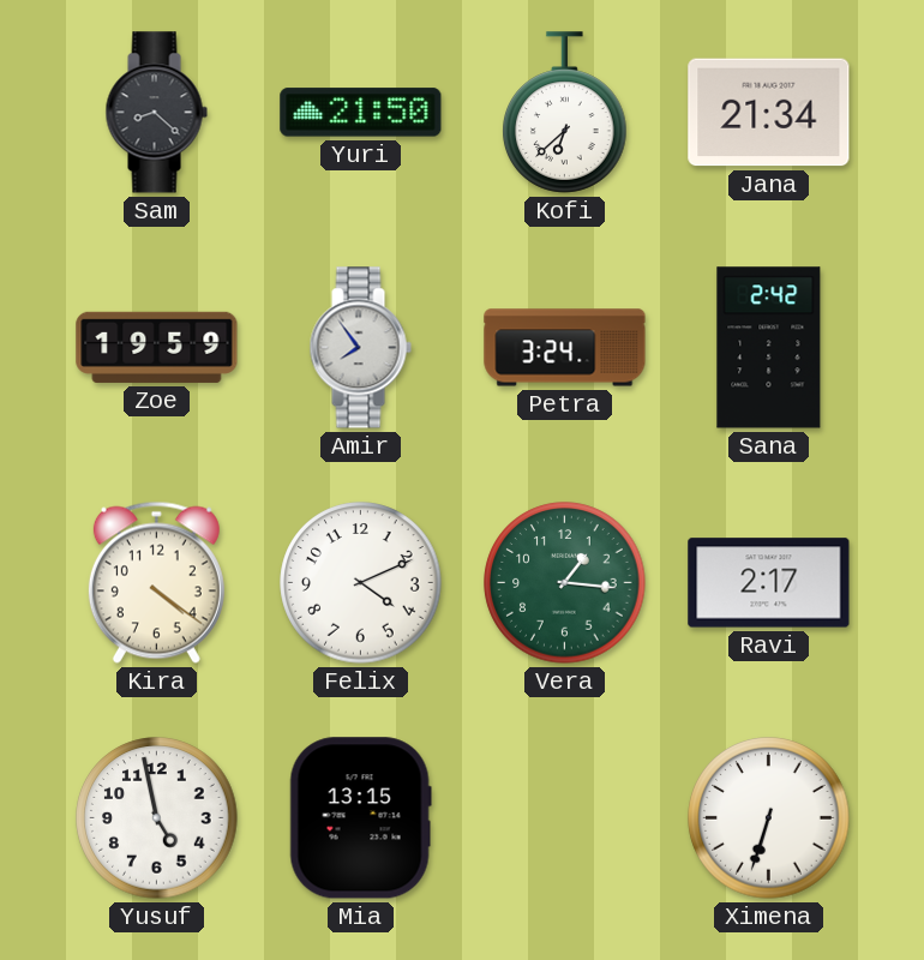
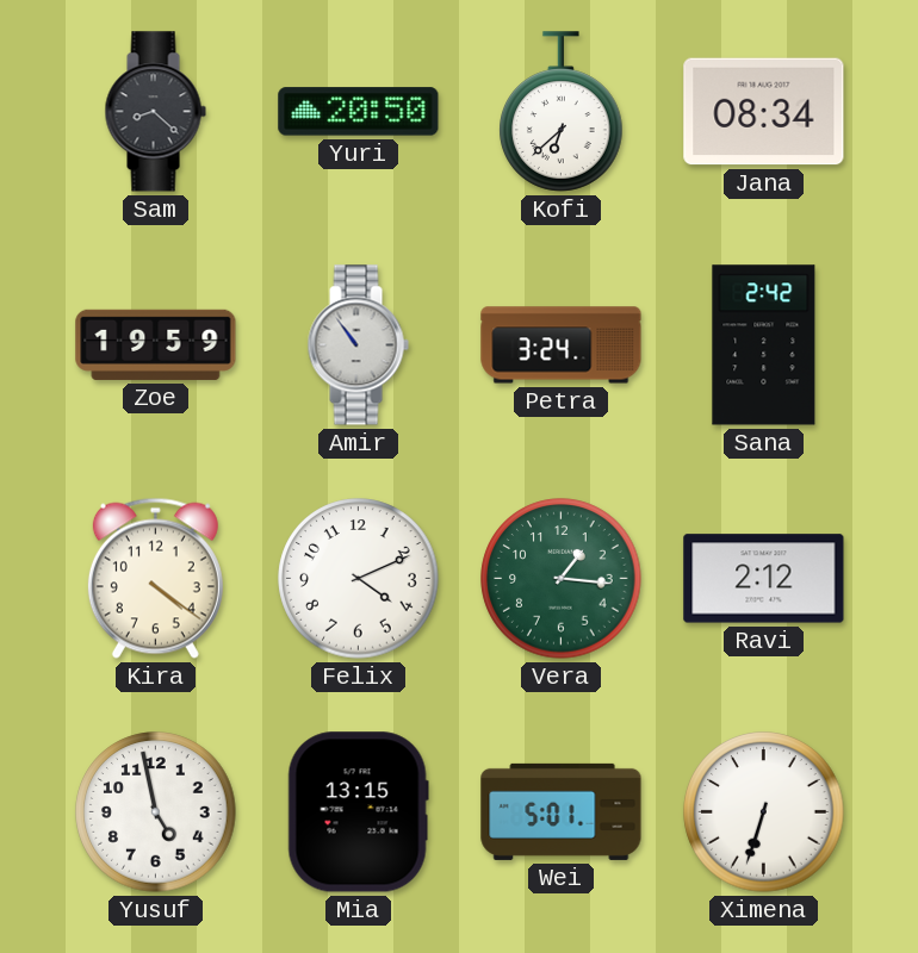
Yuri: 21:50 -> 20:50
Jana: 21:34 -> 08:34
Amir: 7:54 -> 10:54
Ravi: 2:17 -> 2:12
Wei: none -> 5:01
